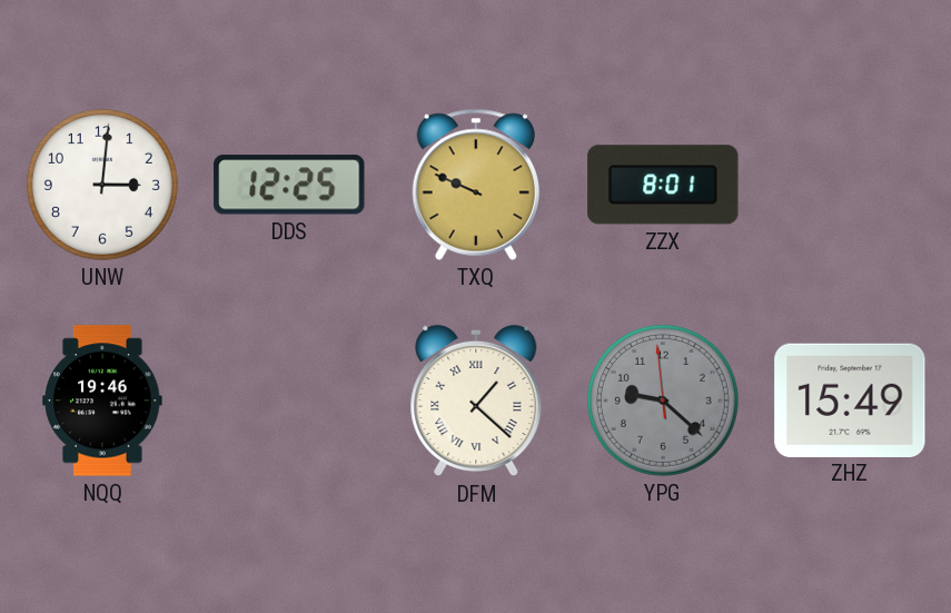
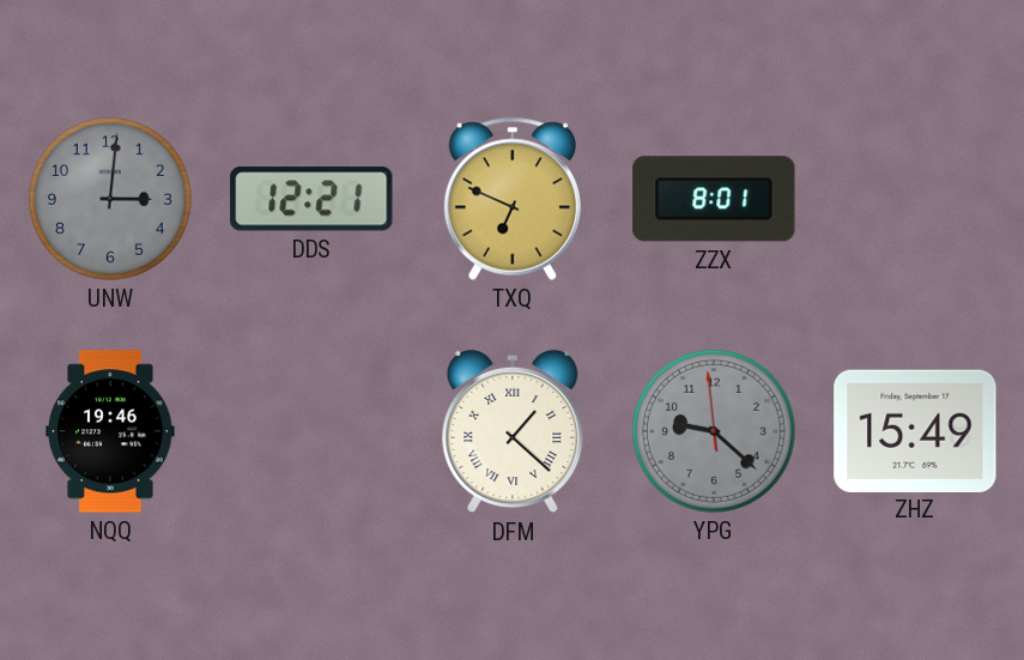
UNW dial: white -> grey
DDS: 12:25 -> 12:21
TXQ: 9:49 -> 6:49
